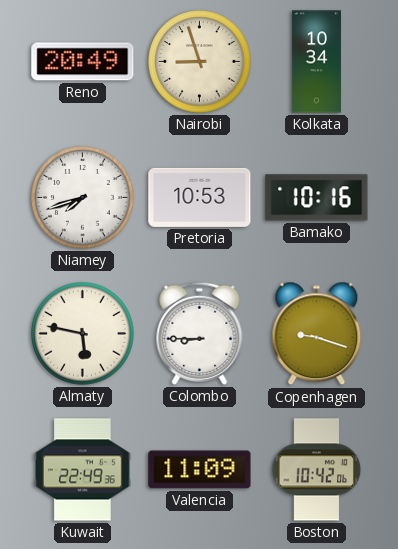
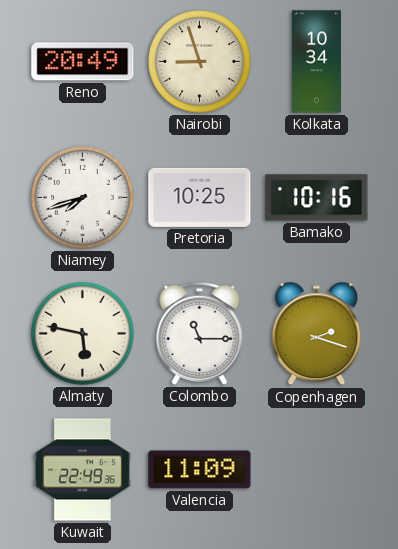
Pretoria: 10:53 -> 10:25
Colombo: 8:45 -> 11:15
Copenhagen: 9:18 -> 2:18
Boston: 10:42 -> none
